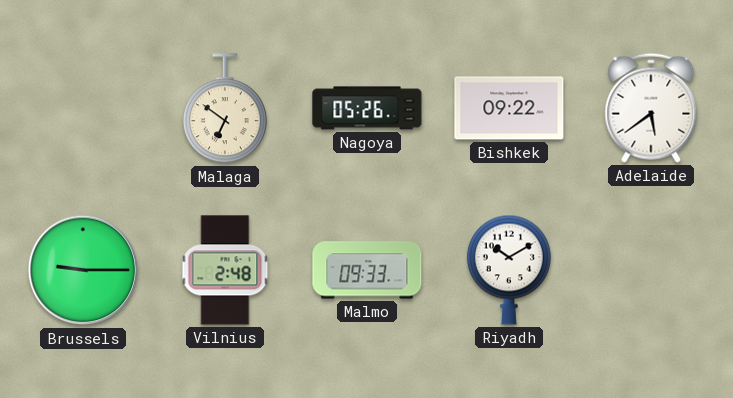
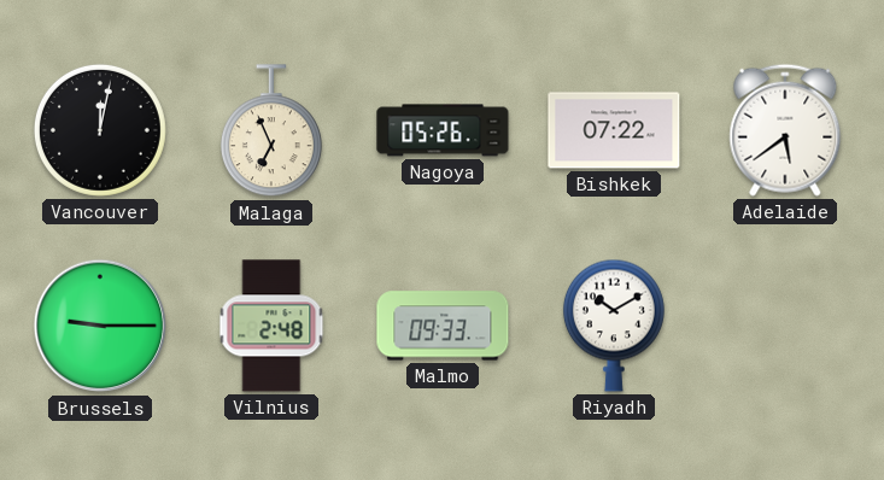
Vancouver: none -> 12:02
Malaga: 6:51 -> 6:56
Bishkek: 09:22 -> 07:22
